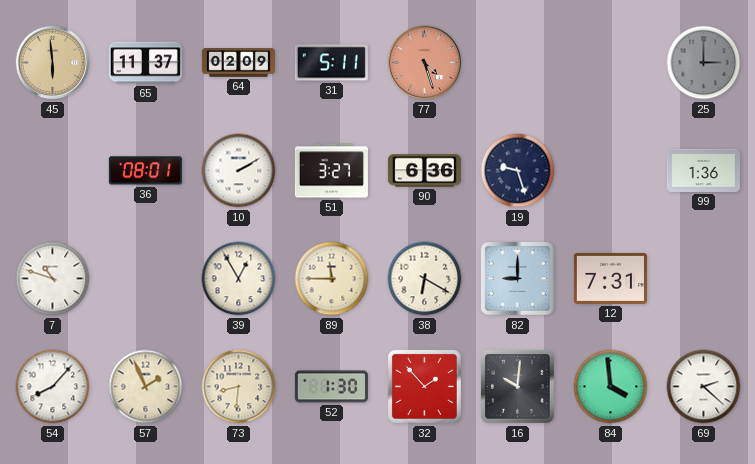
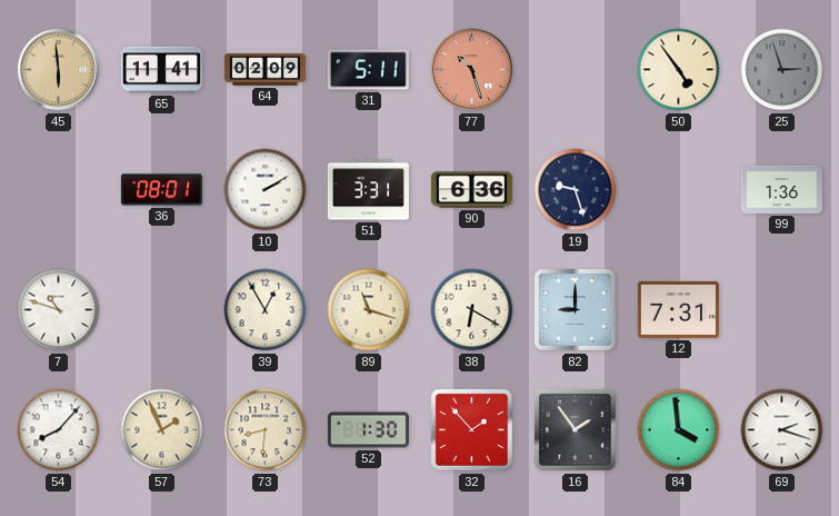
65: 11:37 -> 11:41
77: 4:27 -> 10:27
50: none -> 4:54
25: 3:00 -> 2:57
51: 3:27 -> 3:31
89: 11:45 -> 11:18
16: 10:01 -> 1:54
69: 2:22 -> 2:18
